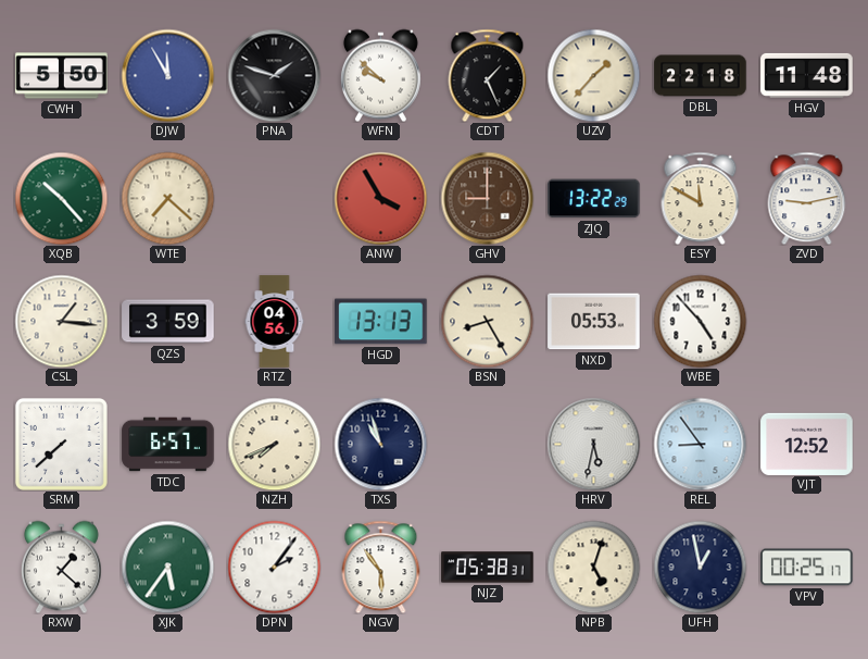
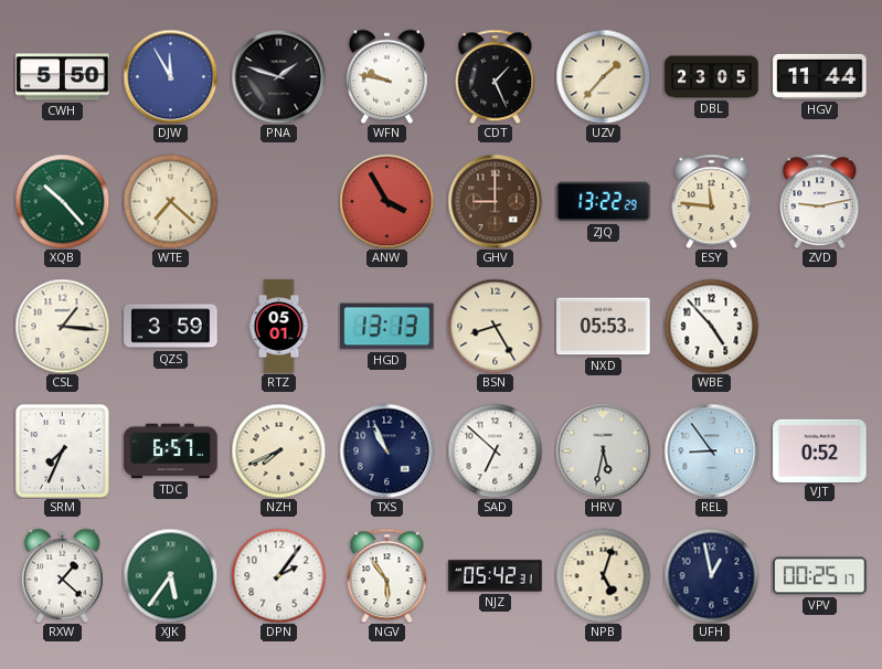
WFN: 9:52 -> 9:47
DBL: 22:18 -> 23:05
HGV: 11:48 -> 11:44
ESY: 11:50 -> 11:46
RTZ: 04:56 -> 05:01
SRM: 7:38 -> 7:34
TXS: 10:57 -> 10:56
SAD: none -> 6:52
VJT: 12:52 -> 0:52
NJZ: 05:38 -> 05:42
